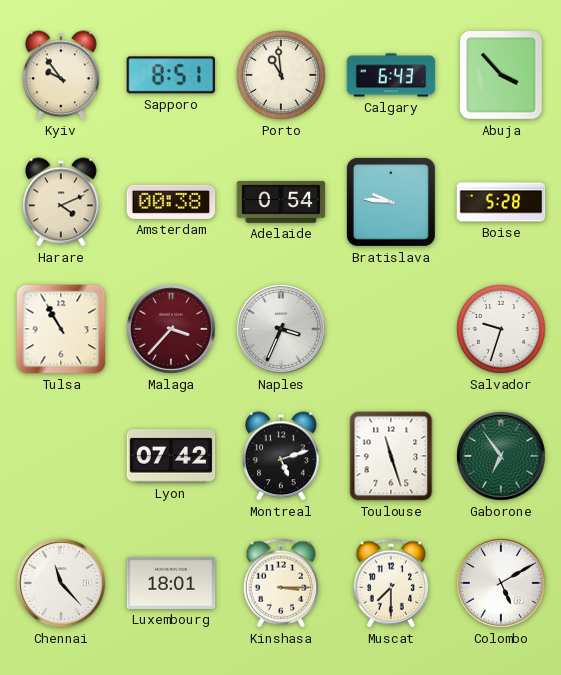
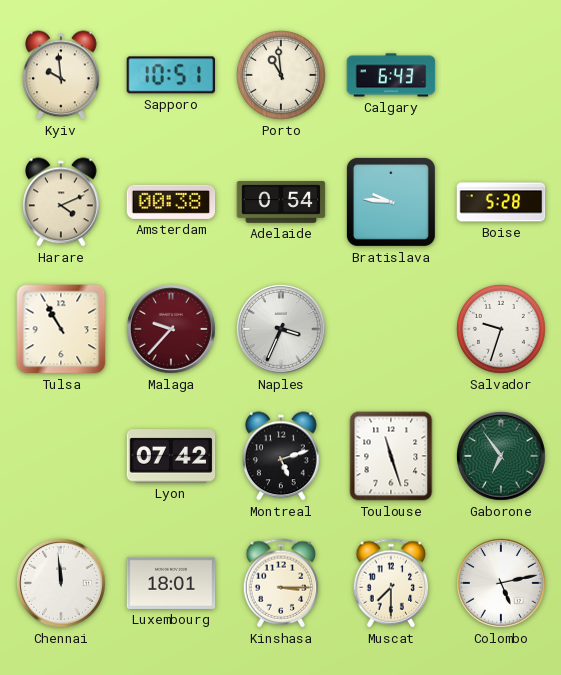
Kyiv: 9:54 -> 9:59
Sapporo: 8:51 -> 10:51
Abuja: 3:53 -> none
Malaga: 3:37 -> 9:37
Chennai: 11:23 -> 11:59
Colombo: 5:10 -> 5:13
